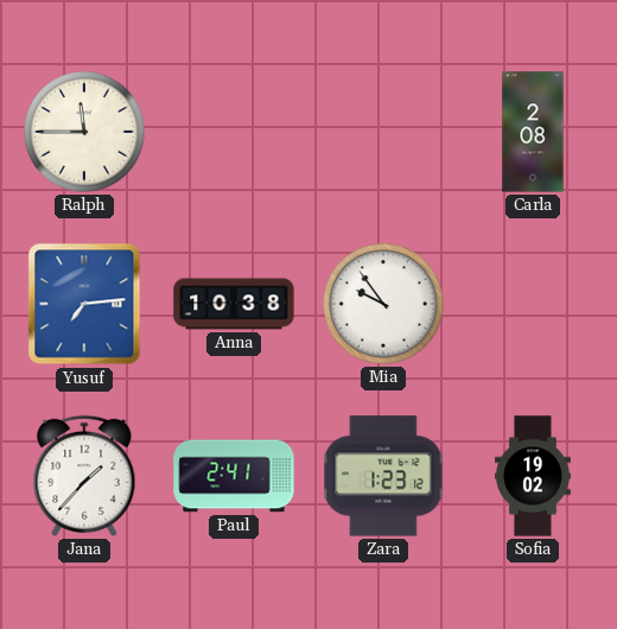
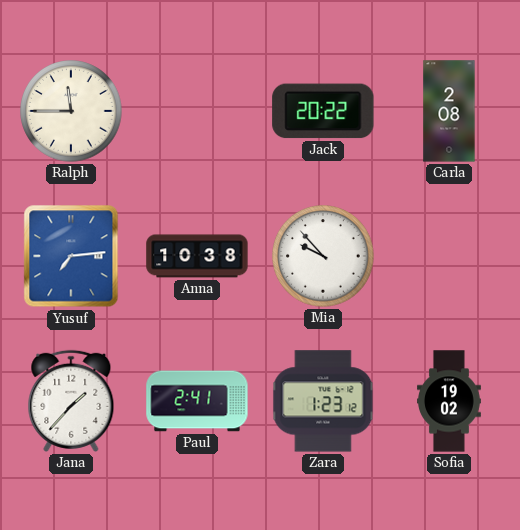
Jack: none -> 20:22
Mia: 9:54 -> 9:53
